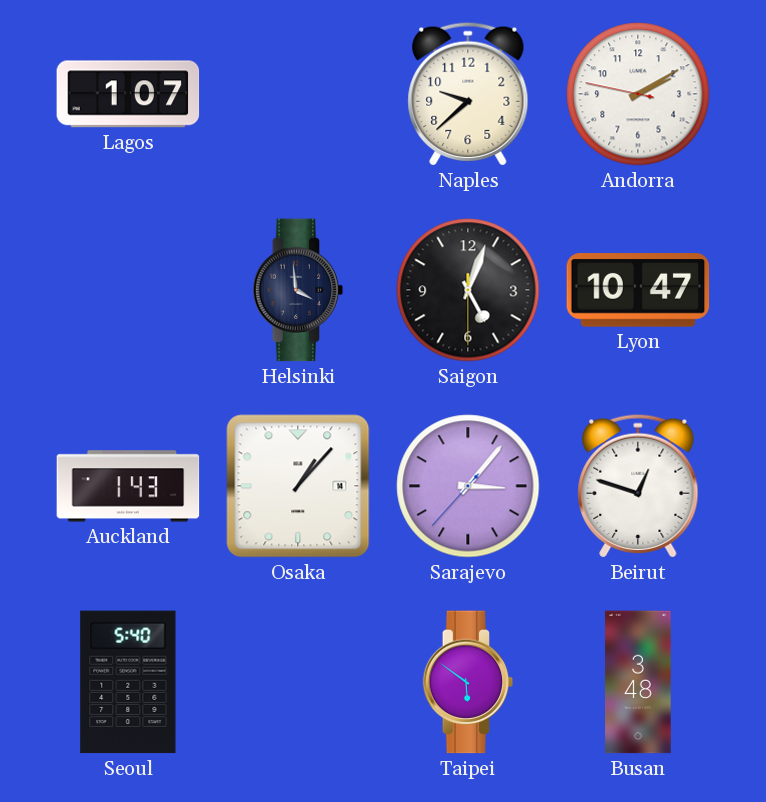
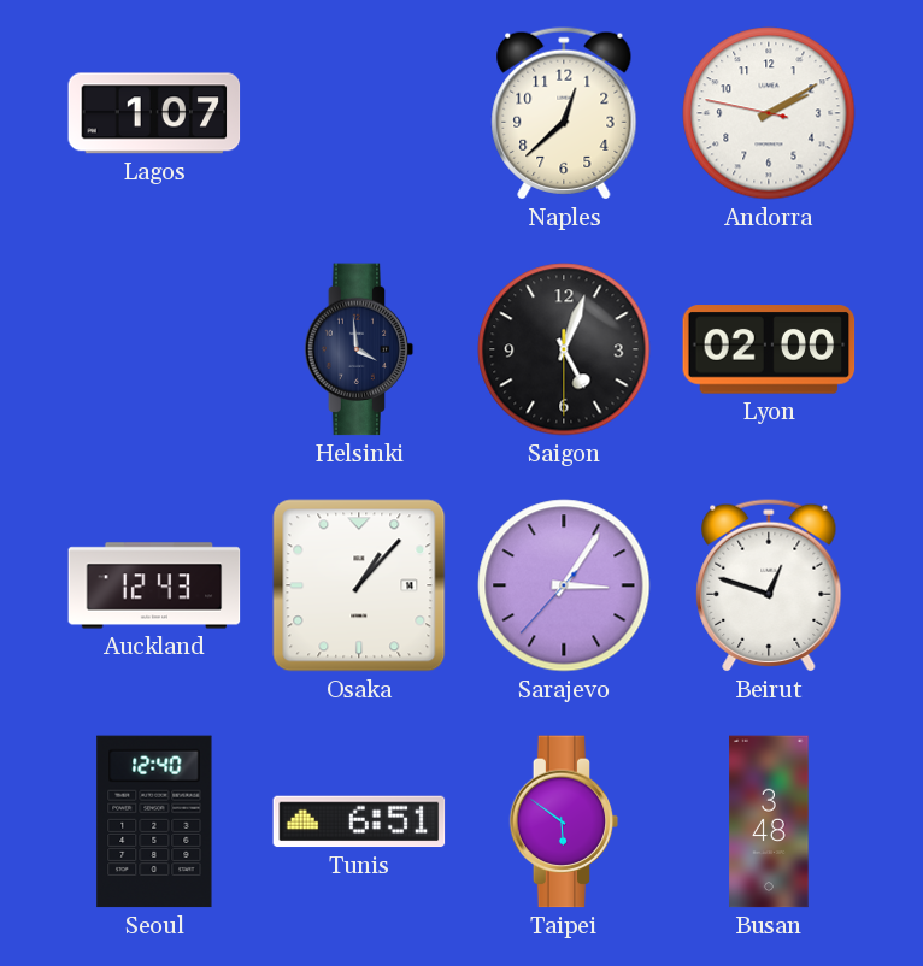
Naples: 9:38 -> 12:38
Lyon: 10:47 -> 02:00
Auckland: 1:43 -> 12:43
Sarajevo: 3:06 -> 3:05
Seoul: 5:40 -> 12:40
Tunis: none -> 6:51
